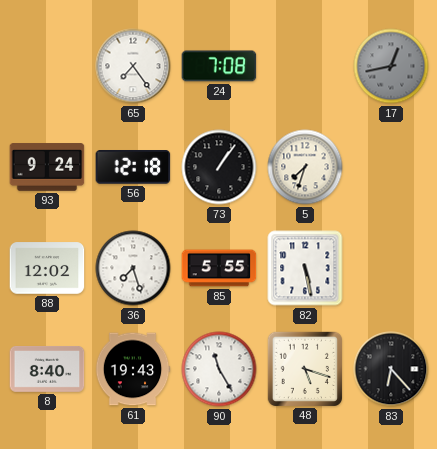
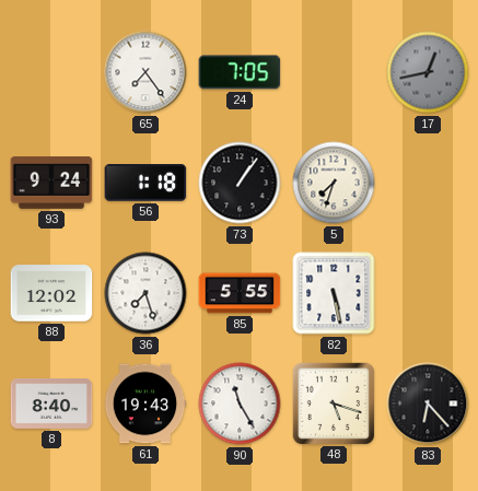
24: 7:08 -> 7:05
56: 12:18 -> 1:18
